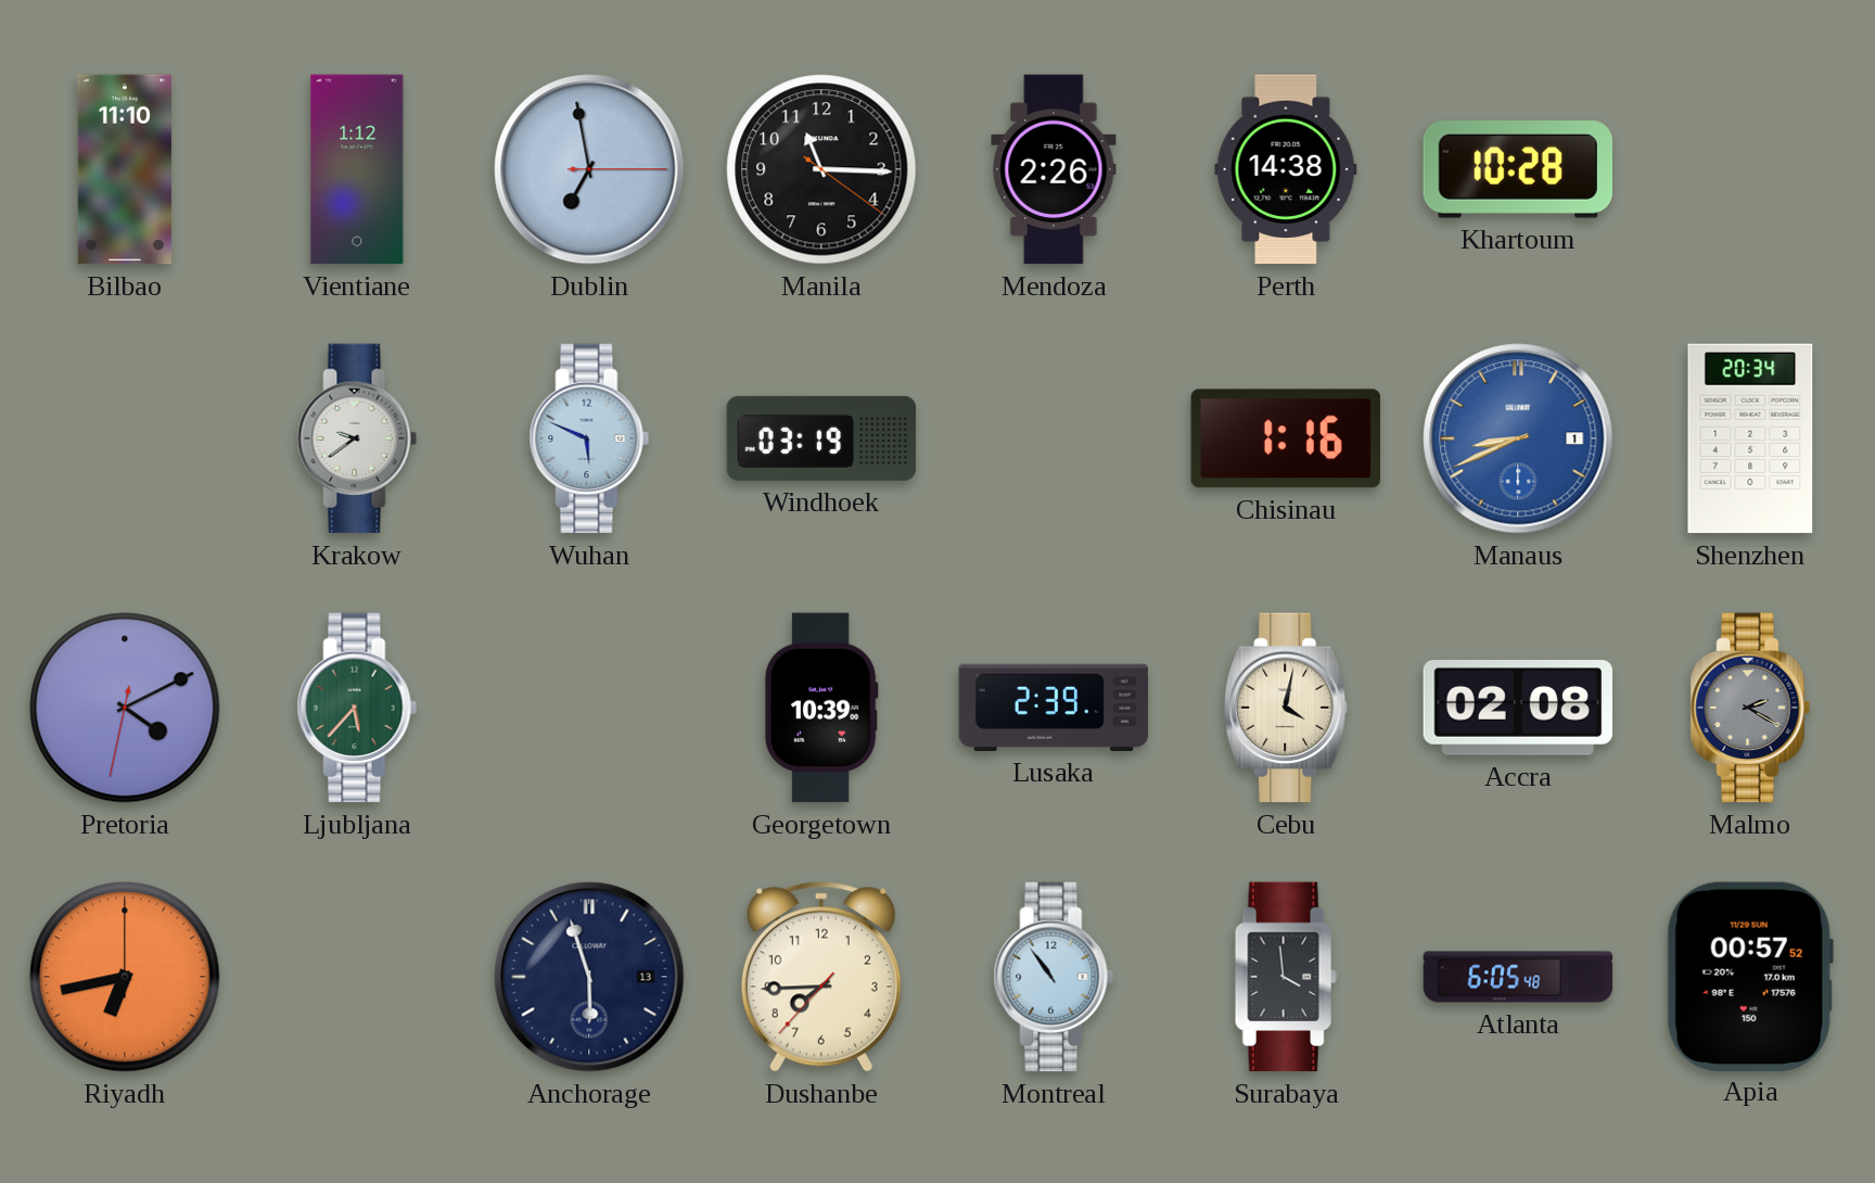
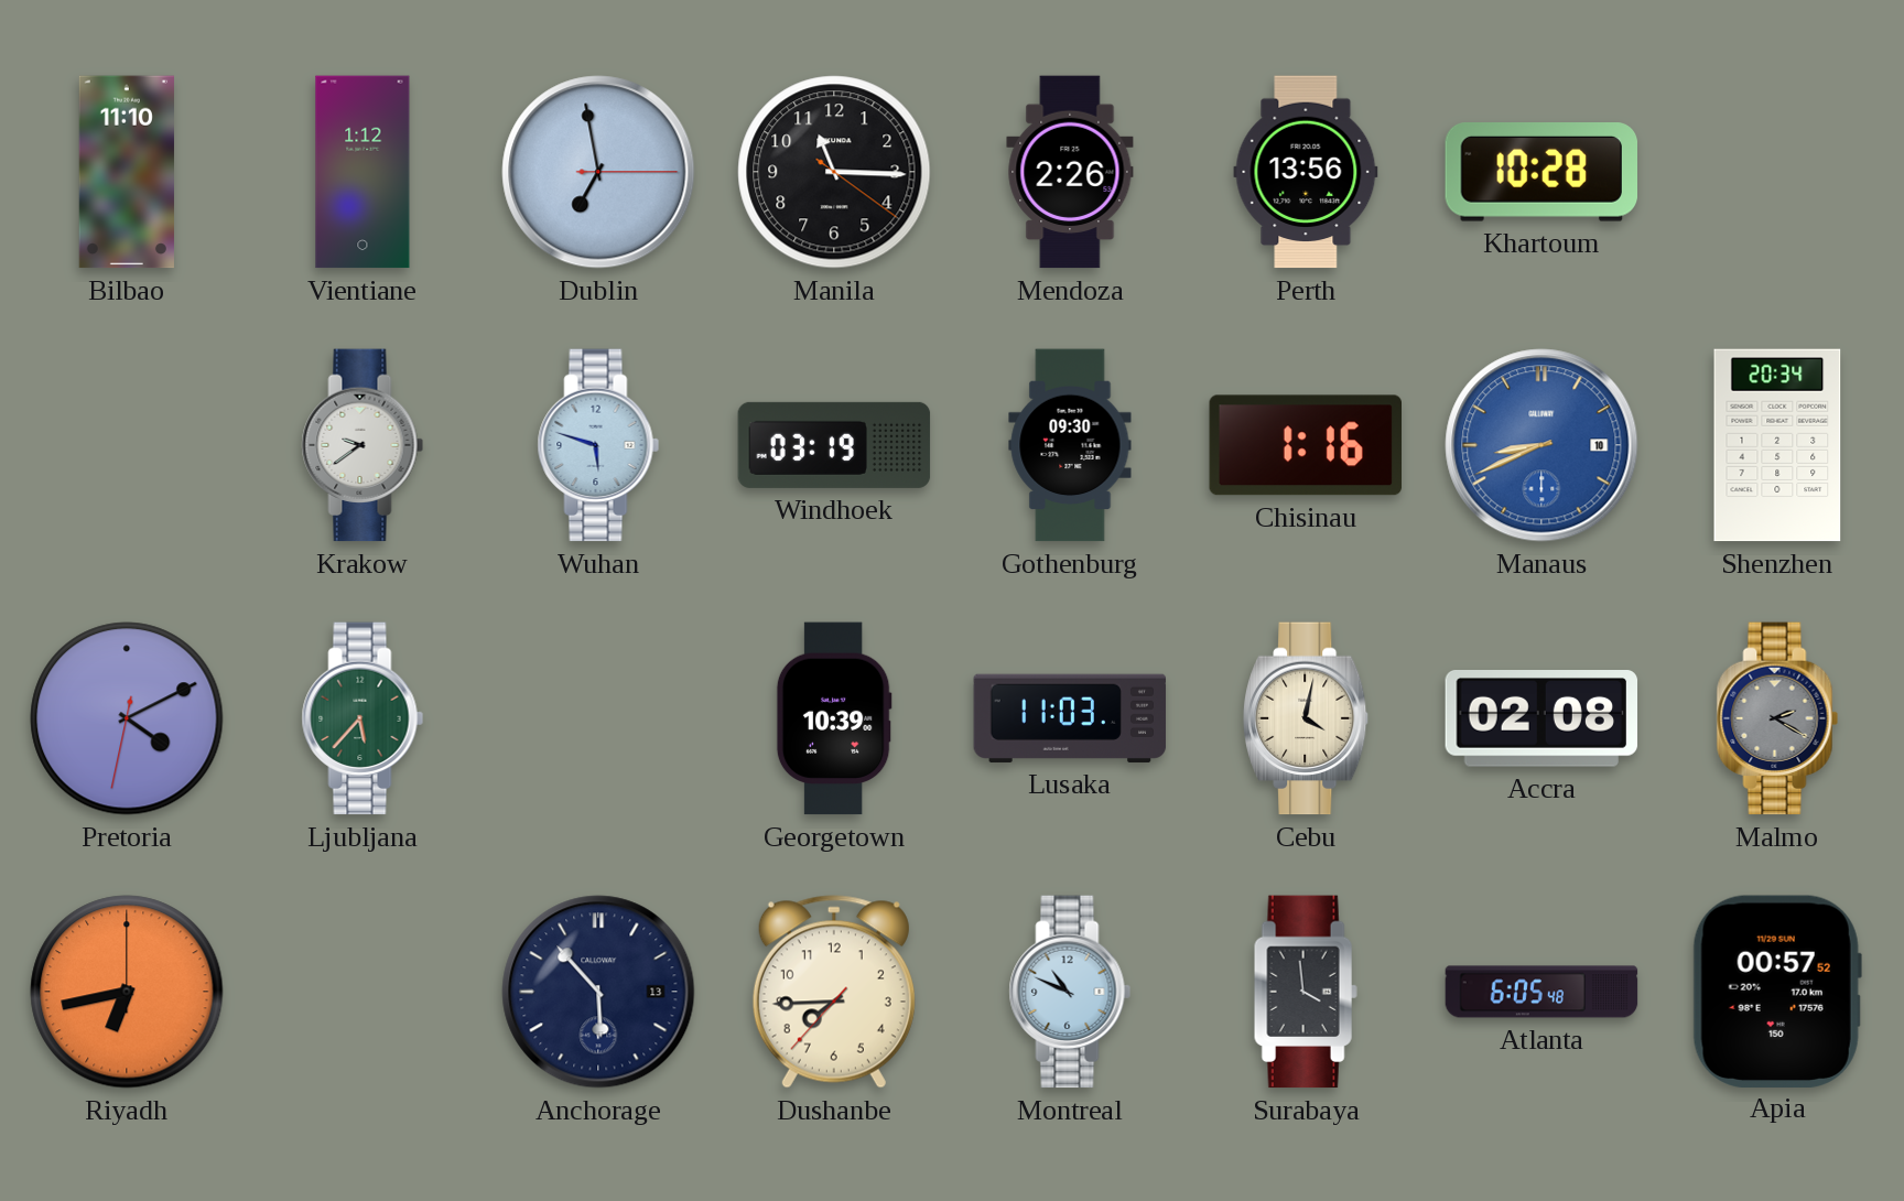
Perth: 14:38 -> 13:56
Wuhan: 5:49 -> 5:48
Gothenburg: none -> 09:30
Manaus date: 1 -> 10
Lusaka: 2:39 -> 11:03
Anchorage: 5:57 -> 5:53
Montreal: 10:54 -> 10:49
